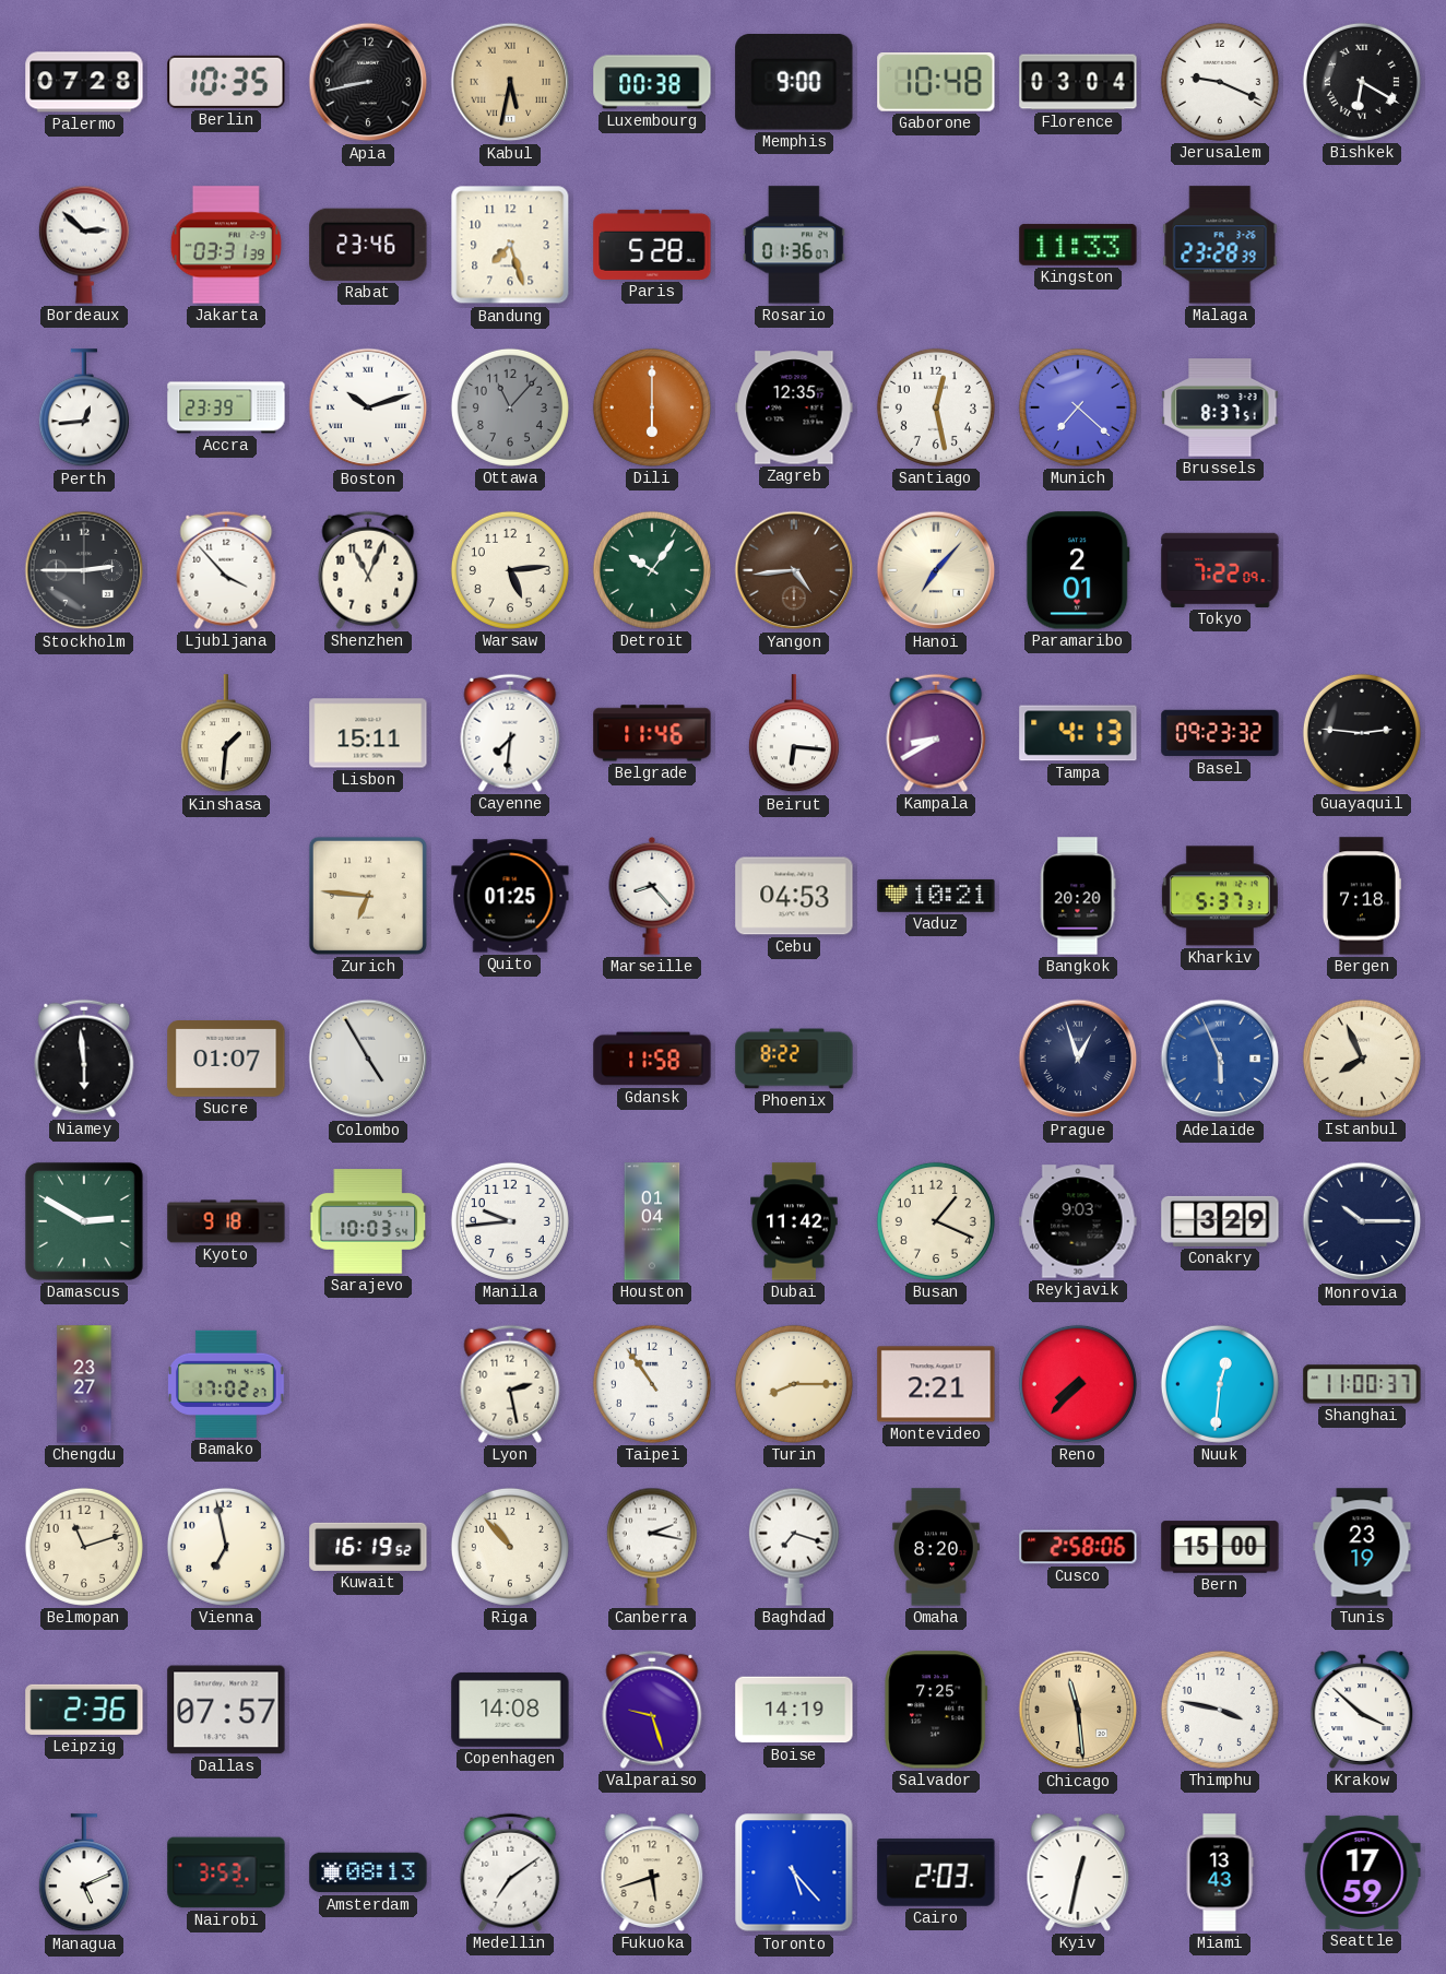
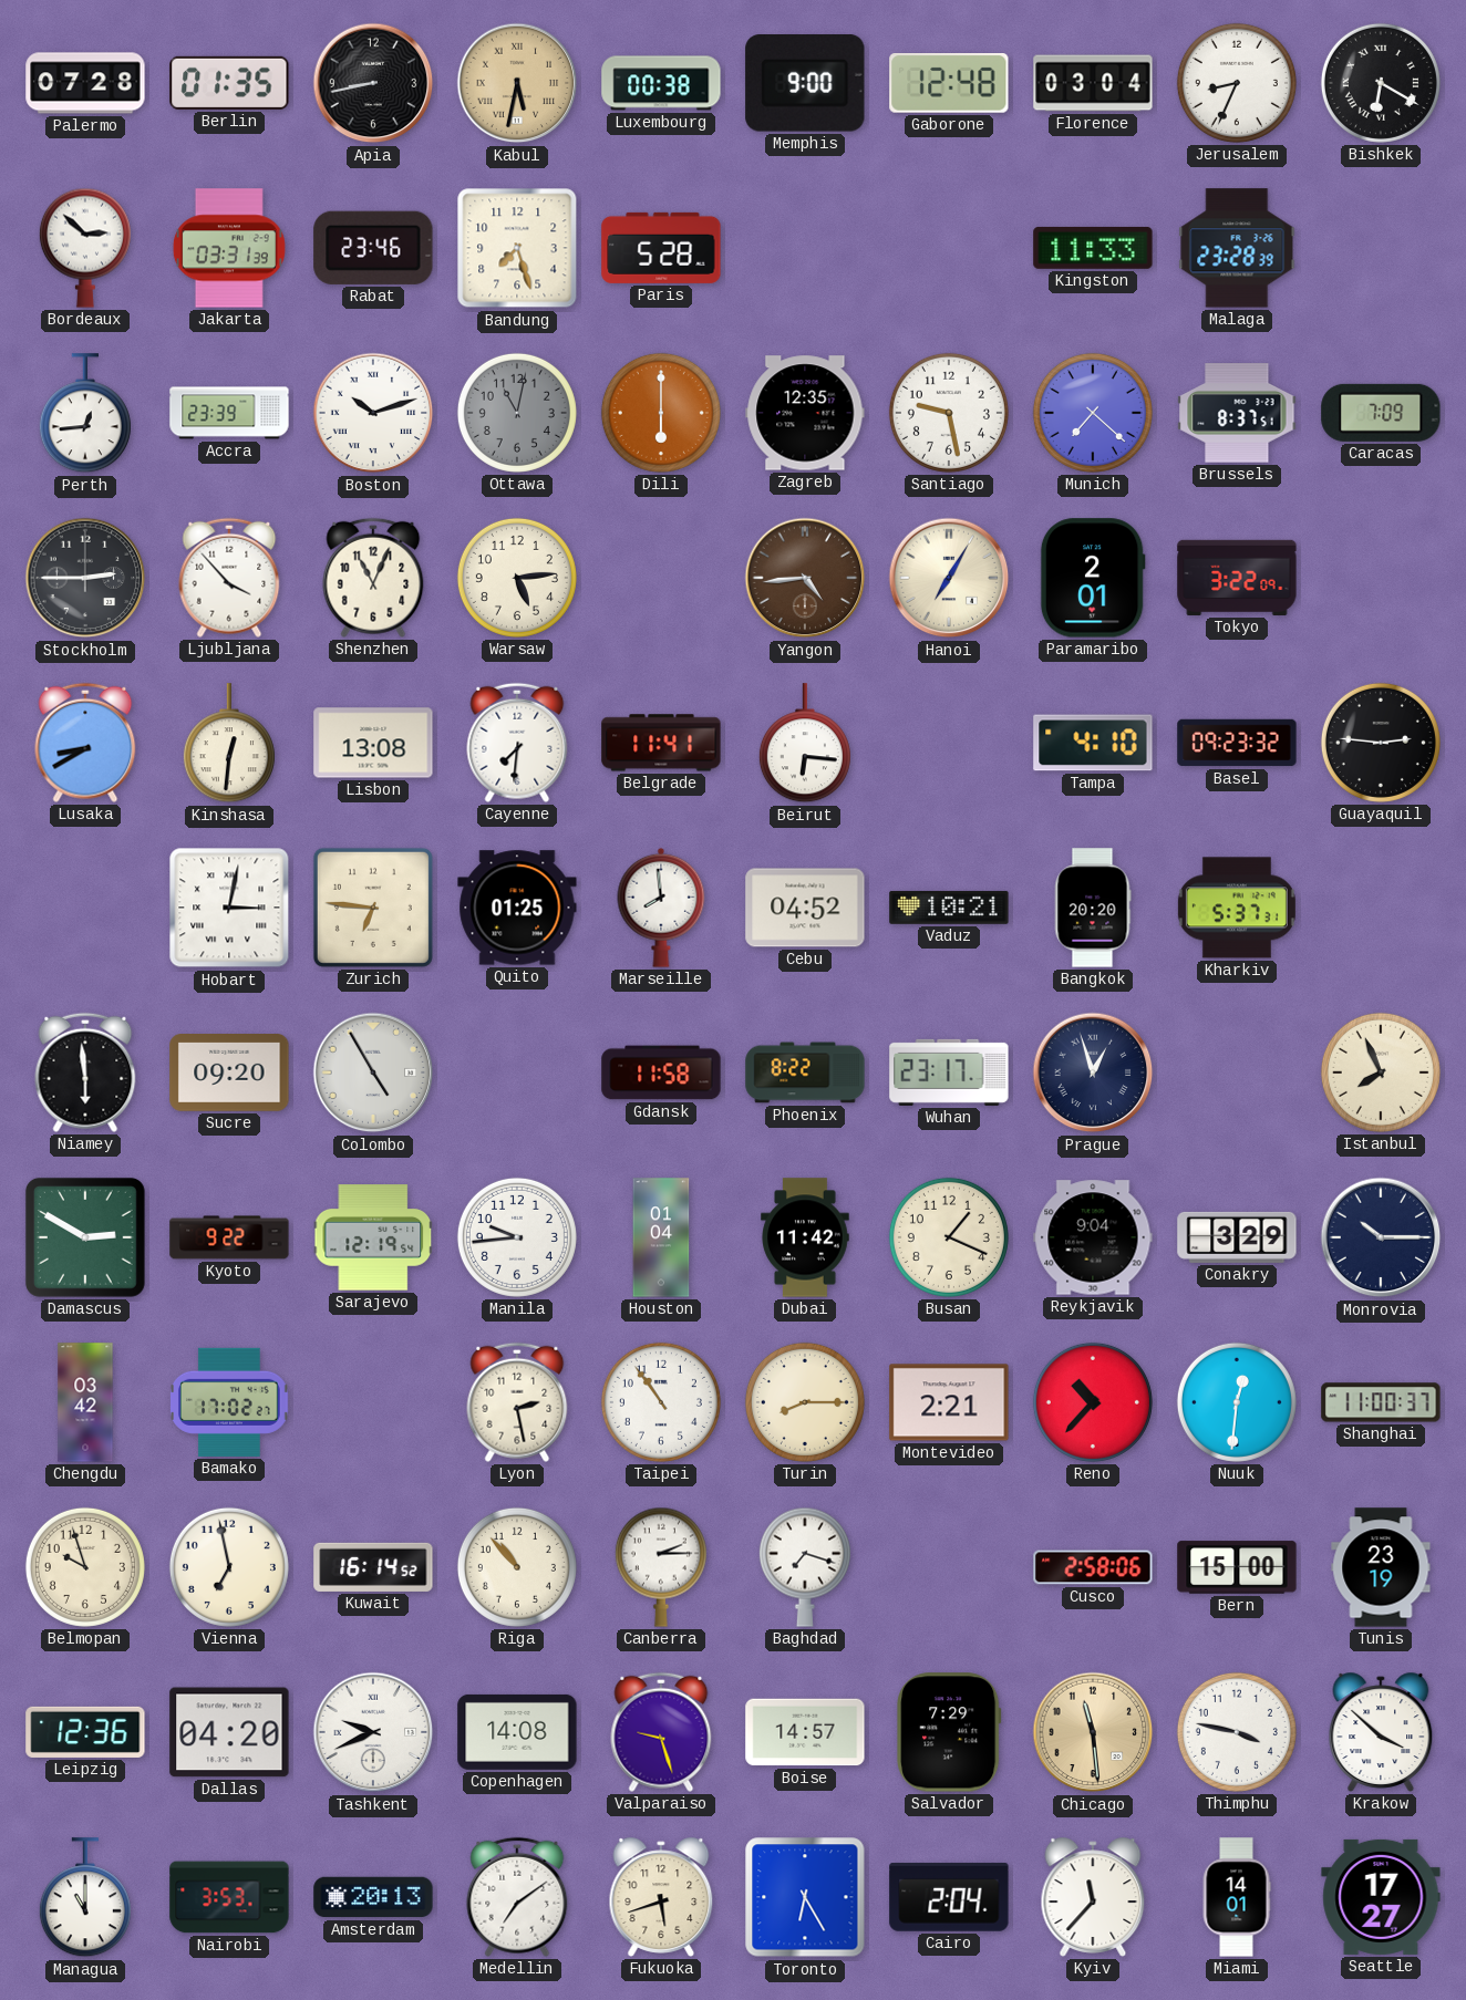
Berlin: 10:35 -> 01:35
Gaborone: 10:48 -> 12:48
Jerusalem: 9:19 -> 8:34
Rosario: 01:36 -> none
Ottawa: 11:07 -> 11:02
Santiago: 12:28 -> 9:28
Caracas: none -> 7:09
Detroit: 10:06 -> none
Hanoi: 7:07 -> 7:05
Tokyo: 7:22 -> 3:22
Lusaka: none -> 8:40
Kinshasa: 1:31 -> 12:31
Lisbon: 15:11 -> 13:08
Belgrade: 11:46 -> 11:41
Kampala: 8:40 -> none
Tampa: 4:13 -> 4:10
Hobart: none -> 3:02
Marseille: 8:23 -> 7:59
Cebu: 04:53 -> 04:52
Bergen: 7:18 -> none
Sucre: 01:07 -> 09:20
Wuhan: none -> 23:17
Adelaide: 5:56 -> none
Kyoto: 9:18 -> 9:22
Sarajevo: 10:03 -> 12:19
Reykjavik: 9:03 -> 9:04
Chengdu: 23:27 -> 03:42
Reno: 7:37 -> 10:37
Belmopan: 11:12 -> 9:57
Kuwait: 16:19 -> 16:14
Canberra: 2:17 -> 2:15
Omaha: 8:20 -> none
Leipzig: 2:36 -> 12:36
Dallas: 07:57 -> 04:20
Tashkent: none -> 9:41
Boise: 14:19 -> 14:57
Salvador: 7:25 -> 7:29
Managua: 5:11 -> 11:00
Amsterdam: 08:13 -> 20:13
Toronto: 5:23 -> 6:25
Cairo: 2:03 -> 2:04
Kyiv: 12:32 -> 11:37
Miami: 13:43 -> 14:01
Seattle: 17:59 -> 17:27
